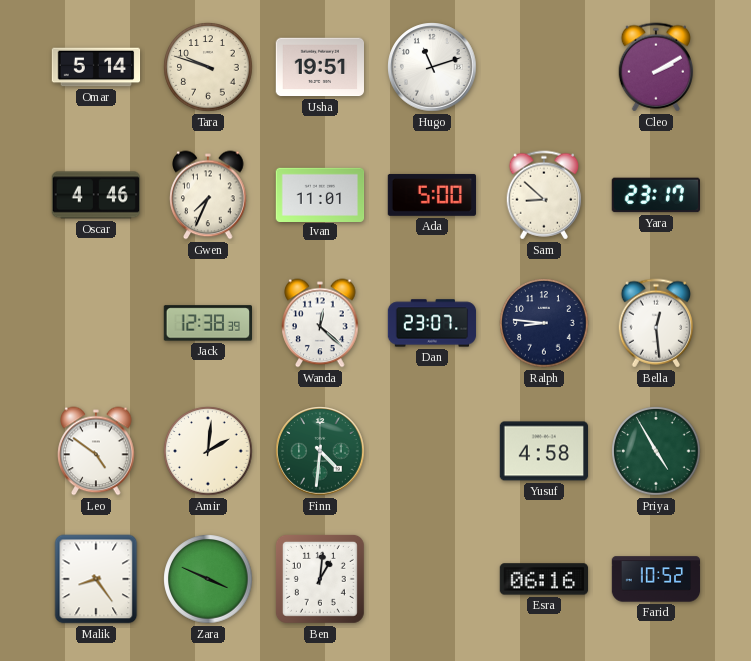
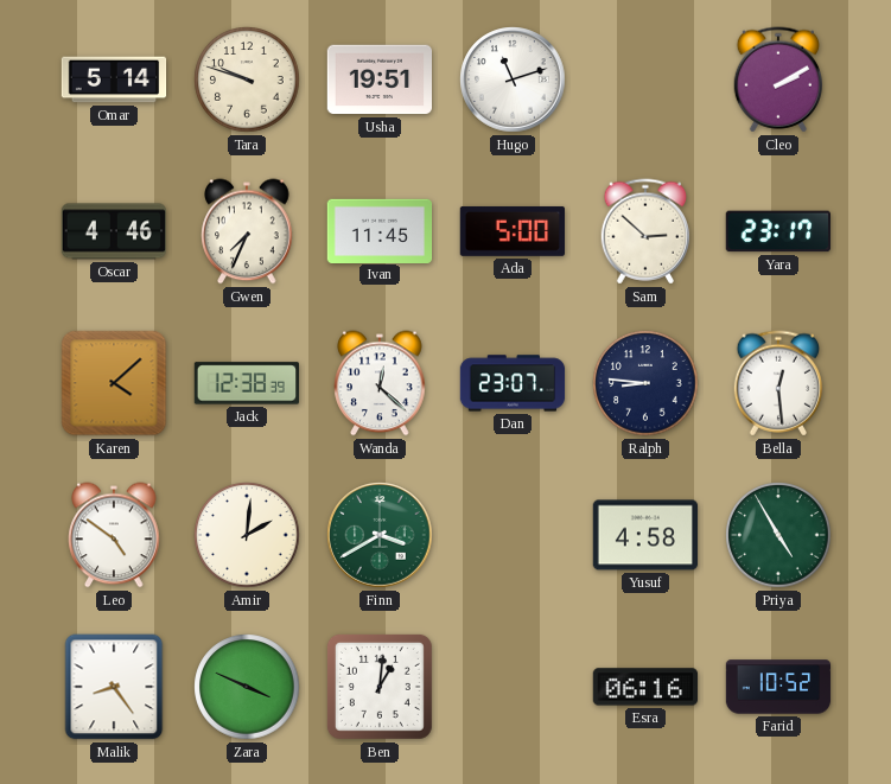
Ivan: 11:01 -> 11:45
Sam: 8:52 -> 2:52
Karen: none -> 4:08
Finn: 4:31 -> 3:40
